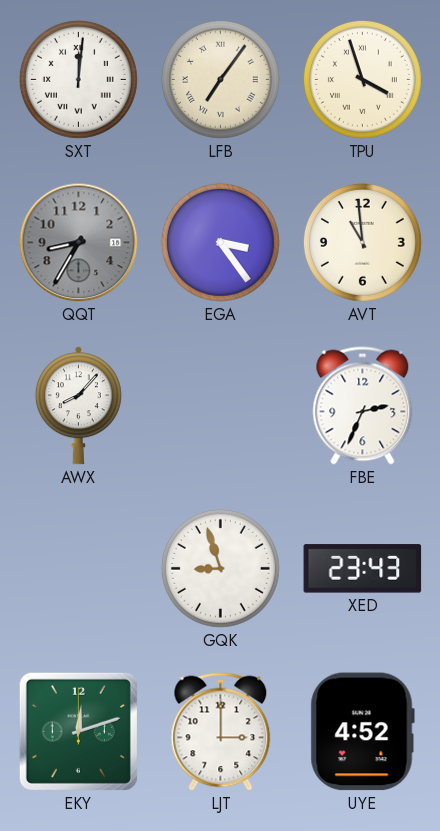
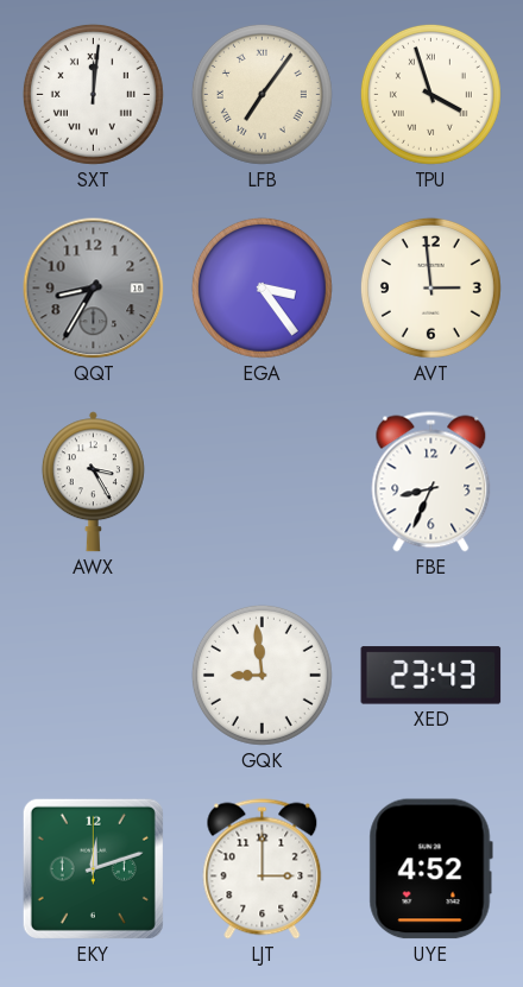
AVT: 10:59 -> 2:59
AWX: 8:07 -> 3:25
FBE: 2:34 -> 8:34
GQK: 8:57 -> 8:59
